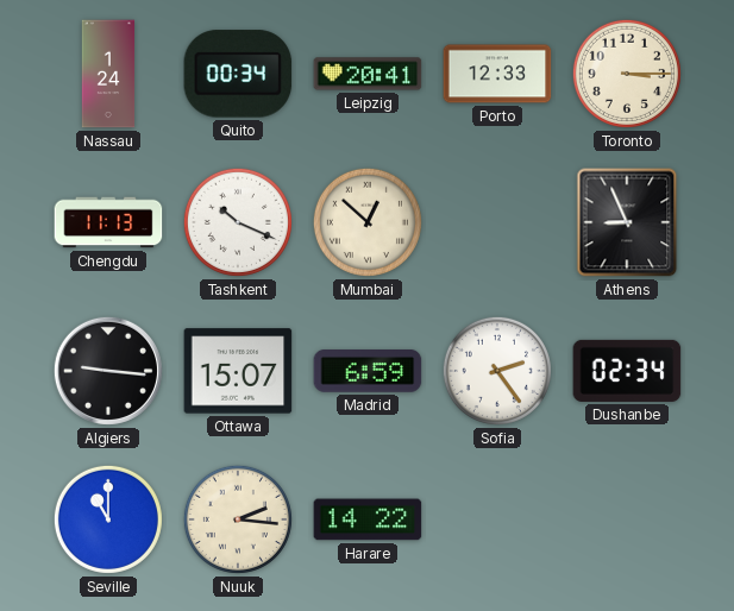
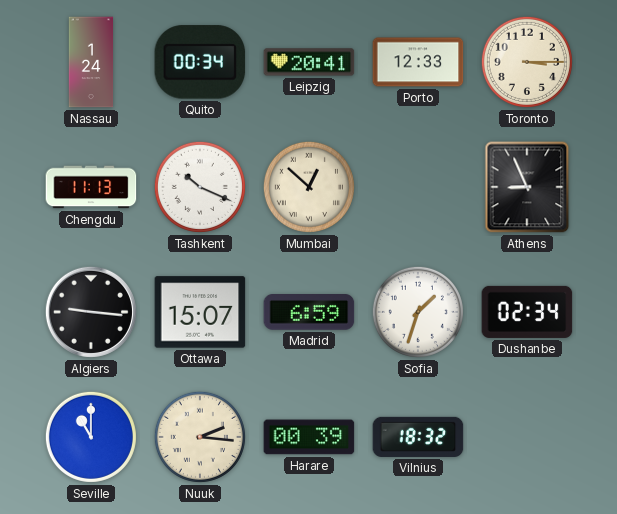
Sofia: 2:24 -> 1:33
Harare: 14:22 -> 00:39
Vilnius: none -> 18:32
